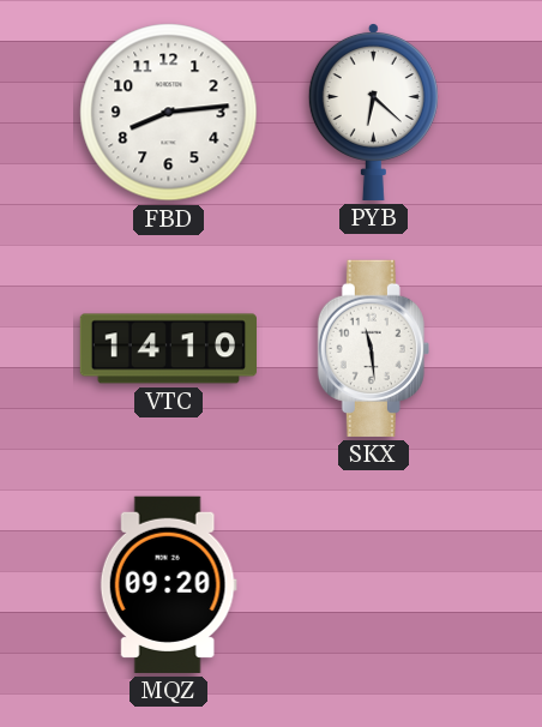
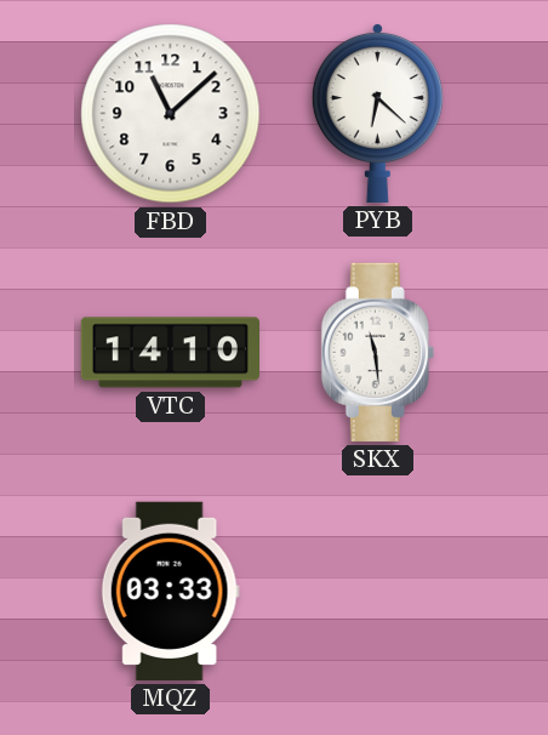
FBD: 8:14 -> 11:08
MQZ: 09:20 -> 03:33
